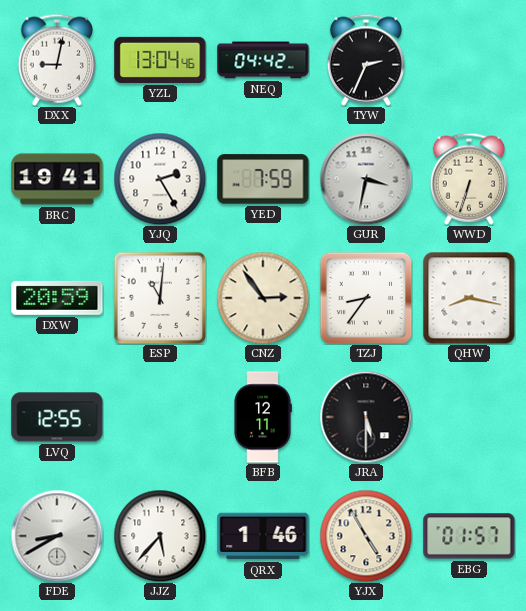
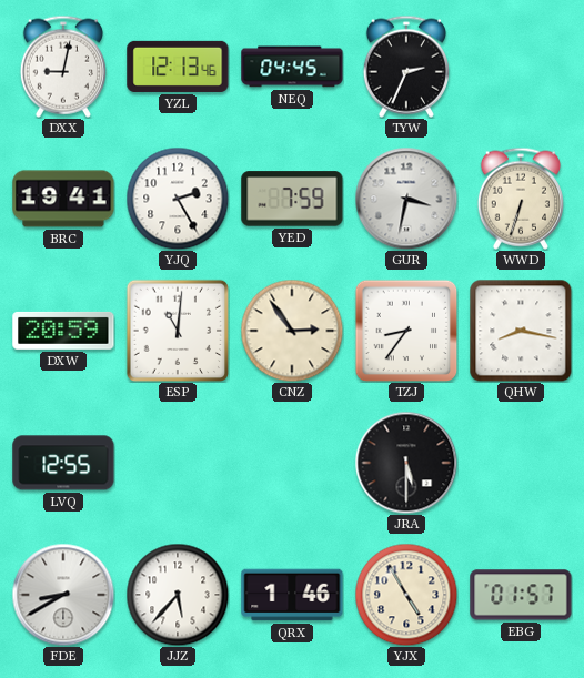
YZL: 13:04 -> 12:13
NEQ: 04:42 -> 04:45
BFB: 12:11 -> none
